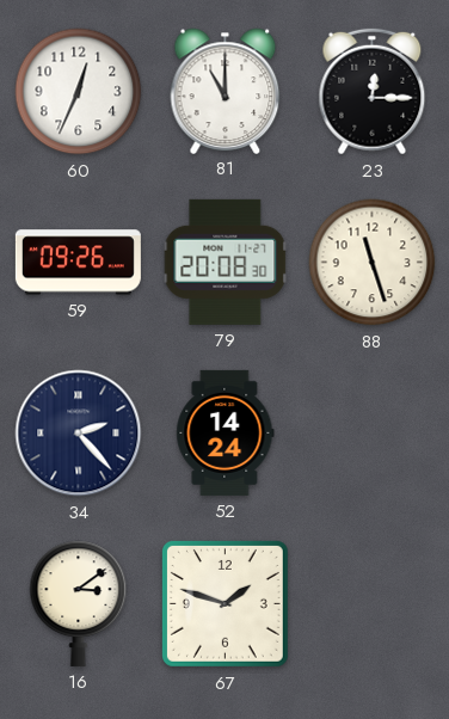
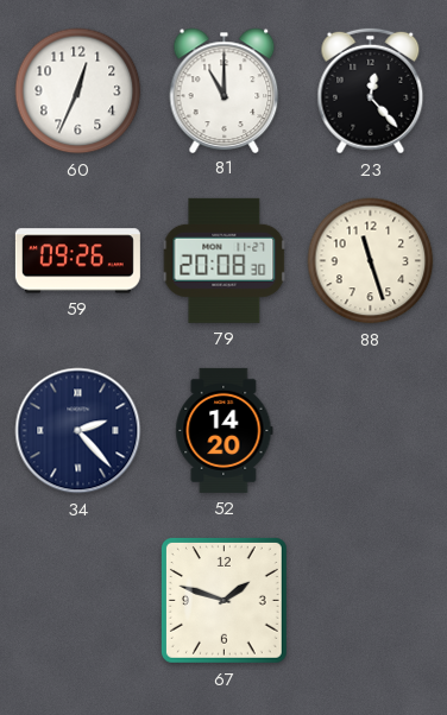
23: 12:15 -> 12:23
52: 14:24 -> 14:20
16: 3:09 -> none
